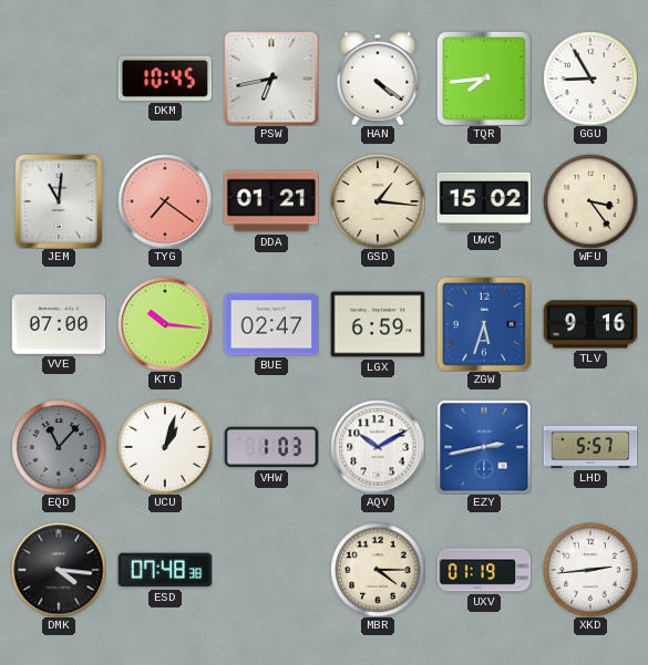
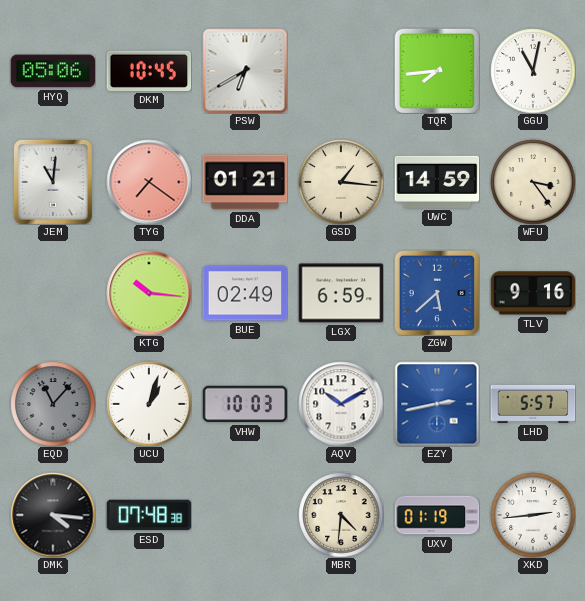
HYQ: none -> 05:06
PSW: 6:43 -> 6:40
HAN: 4:21 -> none
GGU: 8:55 -> 11:02
UWC: 15:02 -> 14:59
VVE: 07:00 -> none
BUE: 02:47 -> 02:49
ZGW: 5:33 -> 5:38
VHW: 1:03 -> 10:03
MBR: 4:15 -> 4:31
